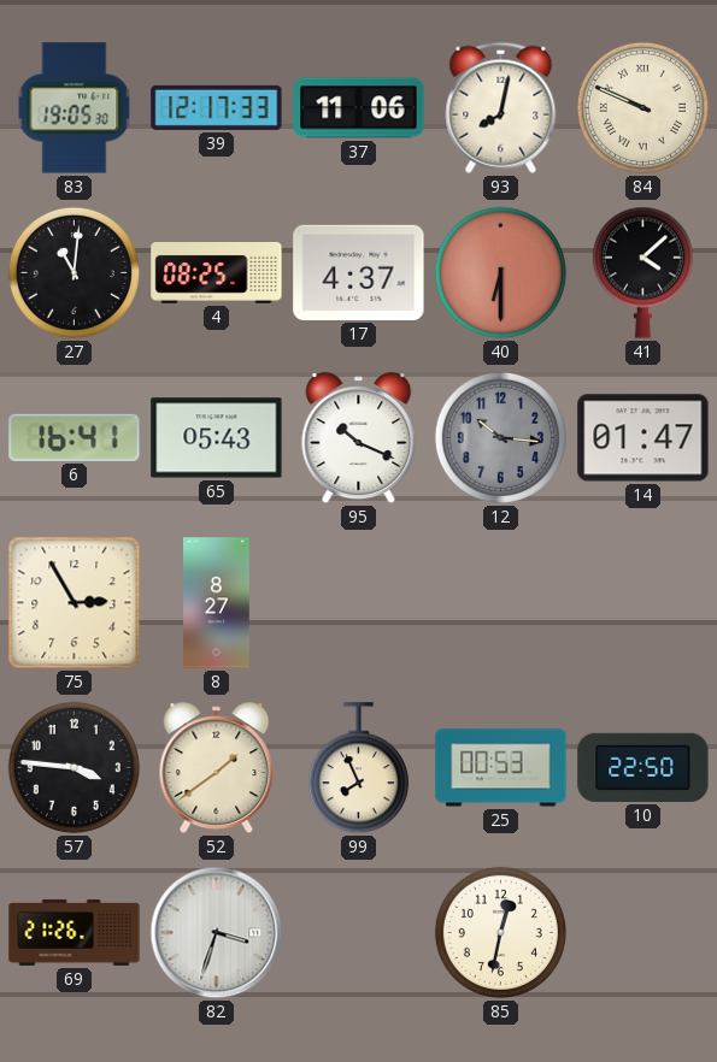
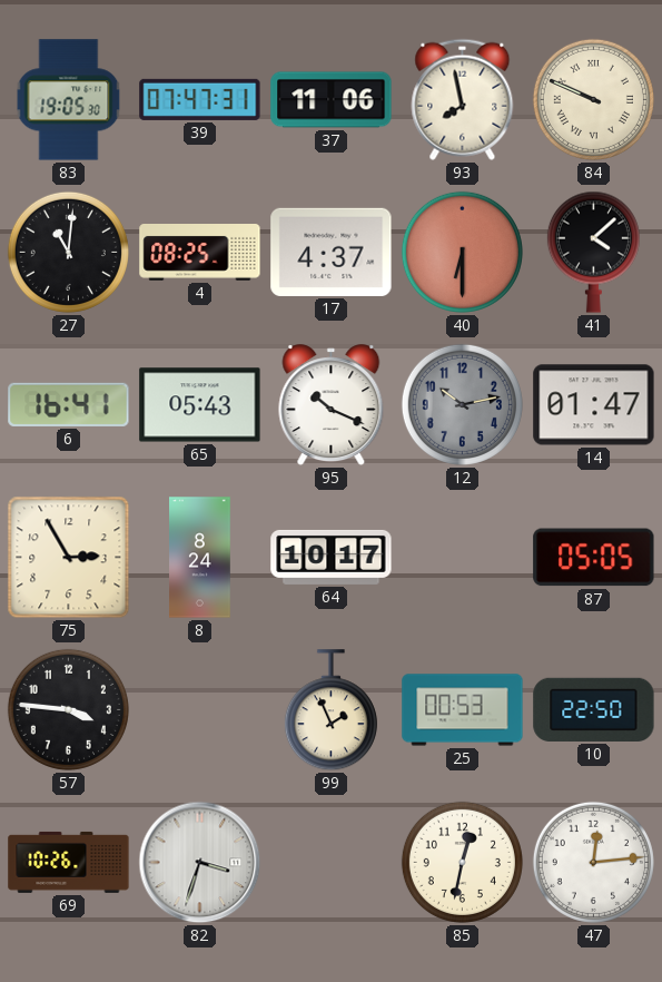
39: 12:17 -> 07:47
93: 8:02 -> 7:58
12: 10:16 -> 10:13
8: 8:27 -> 8:24
64: none -> 10:17
87: none -> 05:05
52: 1:39 -> none
99: 7:56 -> 1:56
69: 21:26 -> 10:26
47: none -> 12:14
